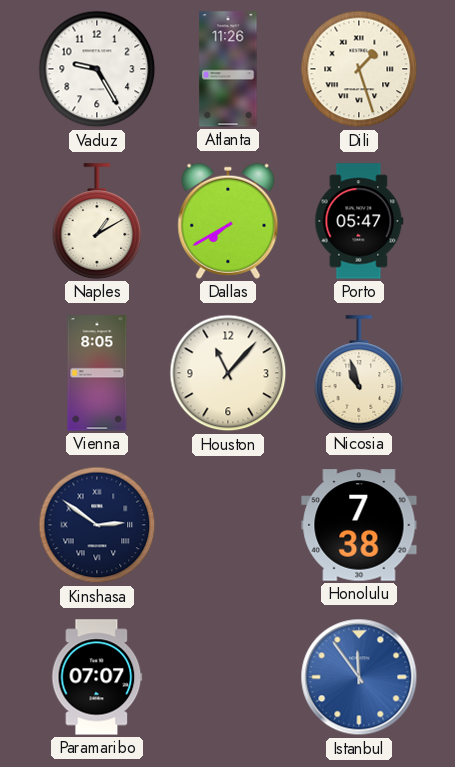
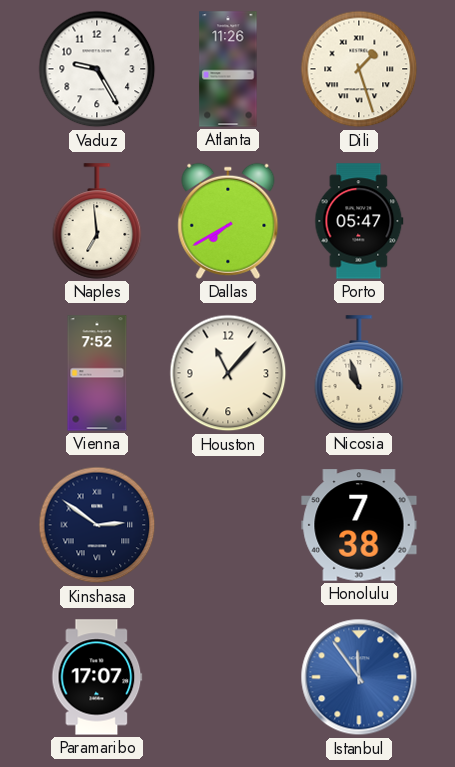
Naples: 1:10 -> 6:59
Vienna: 8:05 -> 7:52
Paramaribo: 07:07 -> 17:07
